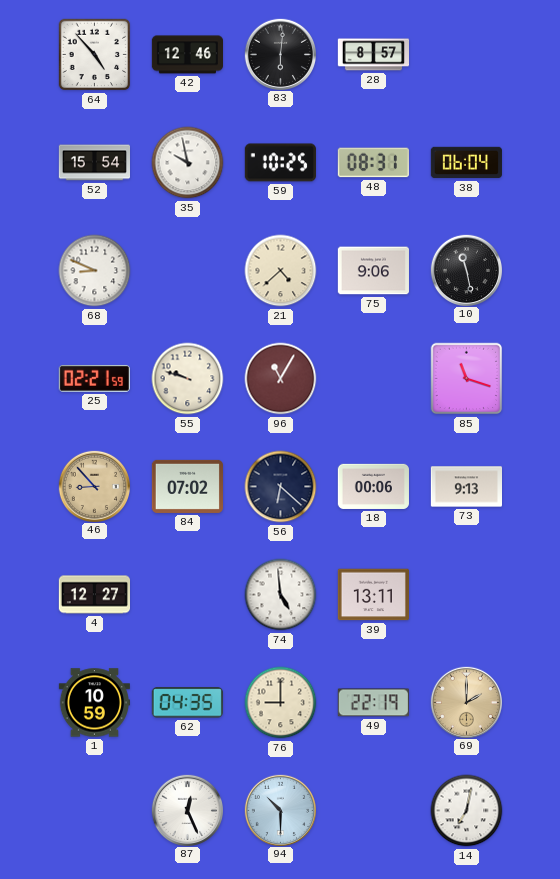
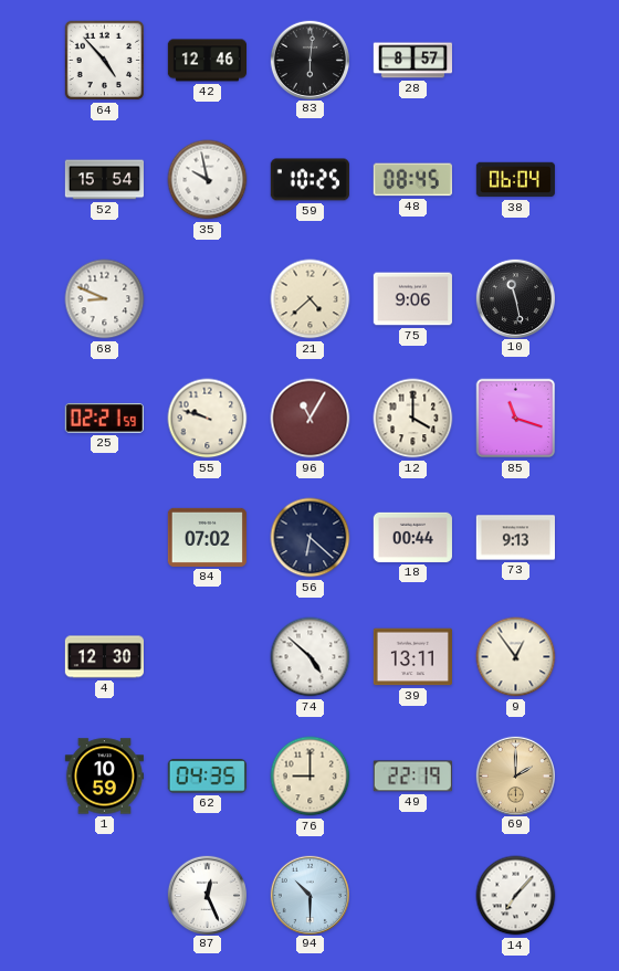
48: 08:31 -> 08:45
12: none -> 4:00
46: 8:53 -> none
18: 00:06 -> 00:44
4: 12:27 -> 12:30
74: 4:59 -> 4:52
9: none -> 12:54
14: 7:02 -> 7:07
